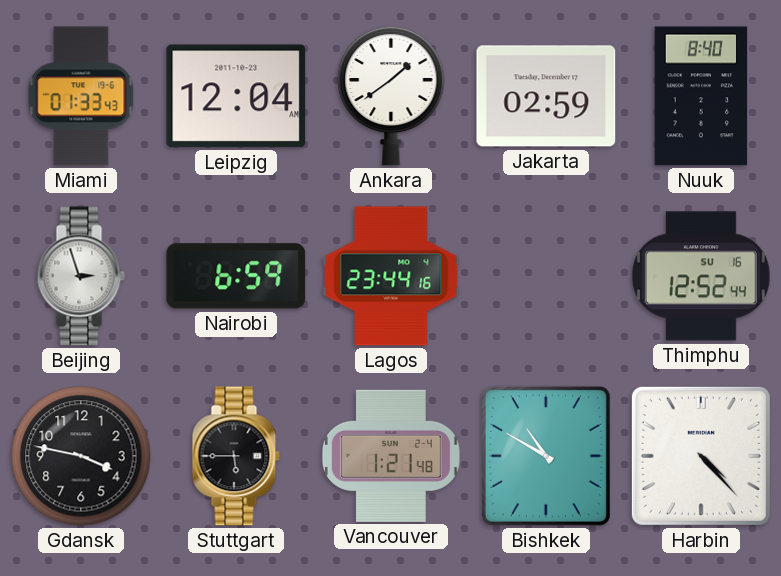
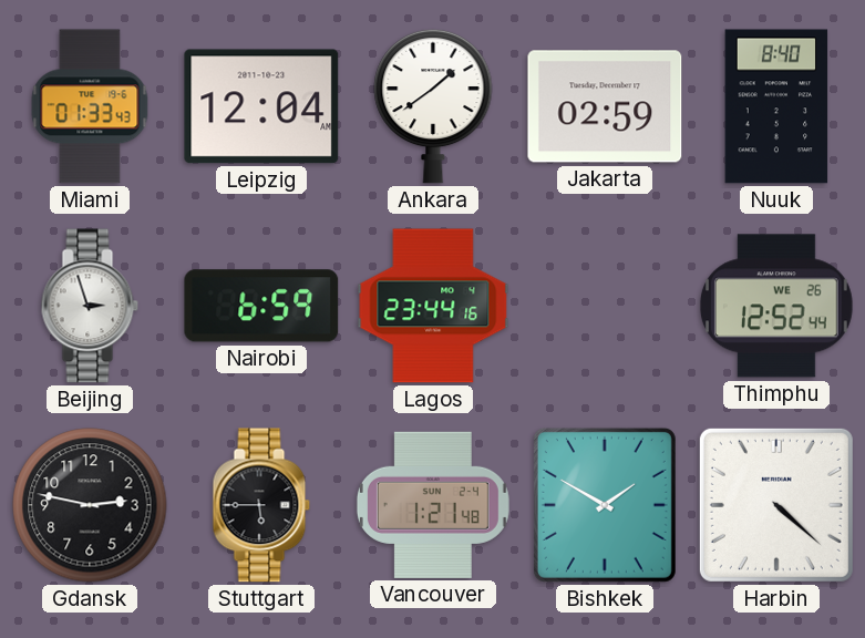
Thimphu date: SU 16 -> WE 26
Gdansk: 3:47 -> 2:47
Bishkek: 10:50 -> 1:50
Harbin: 4:23 -> 4:22
